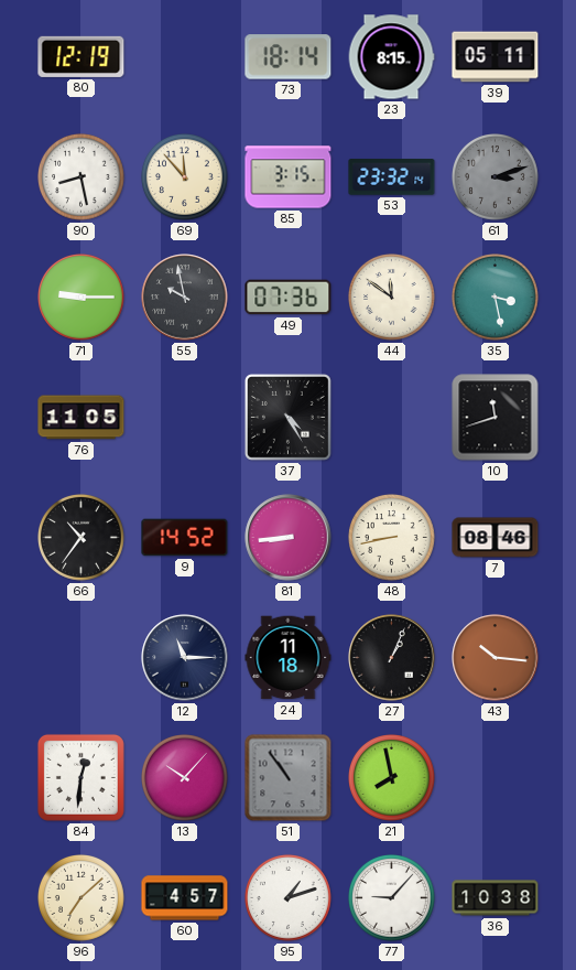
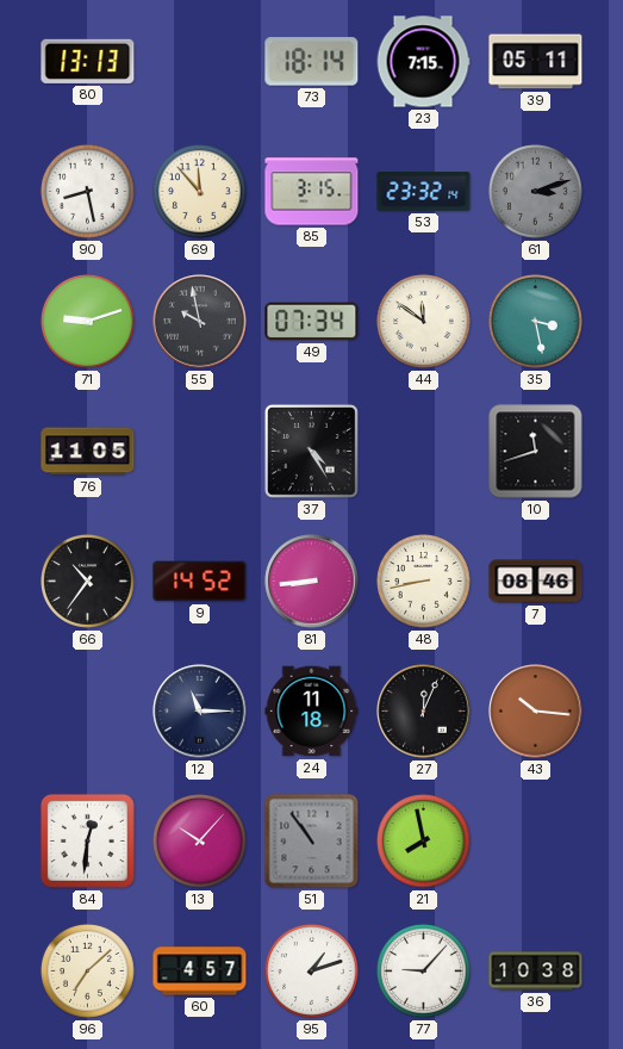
80: 12:19 -> 13:13
23: 8:15 -> 7:15
71: 9:15 -> 9:12
49: 07:36 -> 07:34
27: 1:04 -> 12:04
